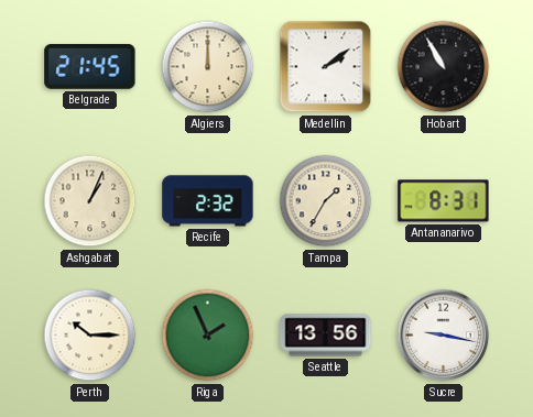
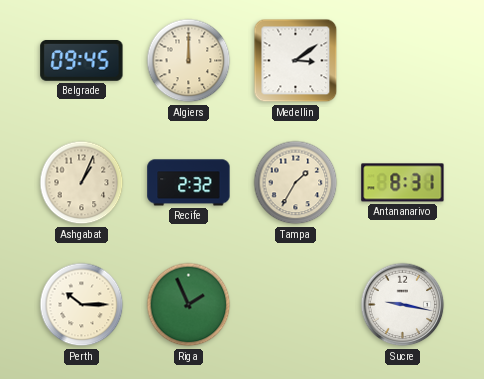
Belgrade: 21:45 -> 09:45
Medellin: 2:09 -> 3:09
Hobart: 10:55 -> none
Seattle: 13:56 -> none
